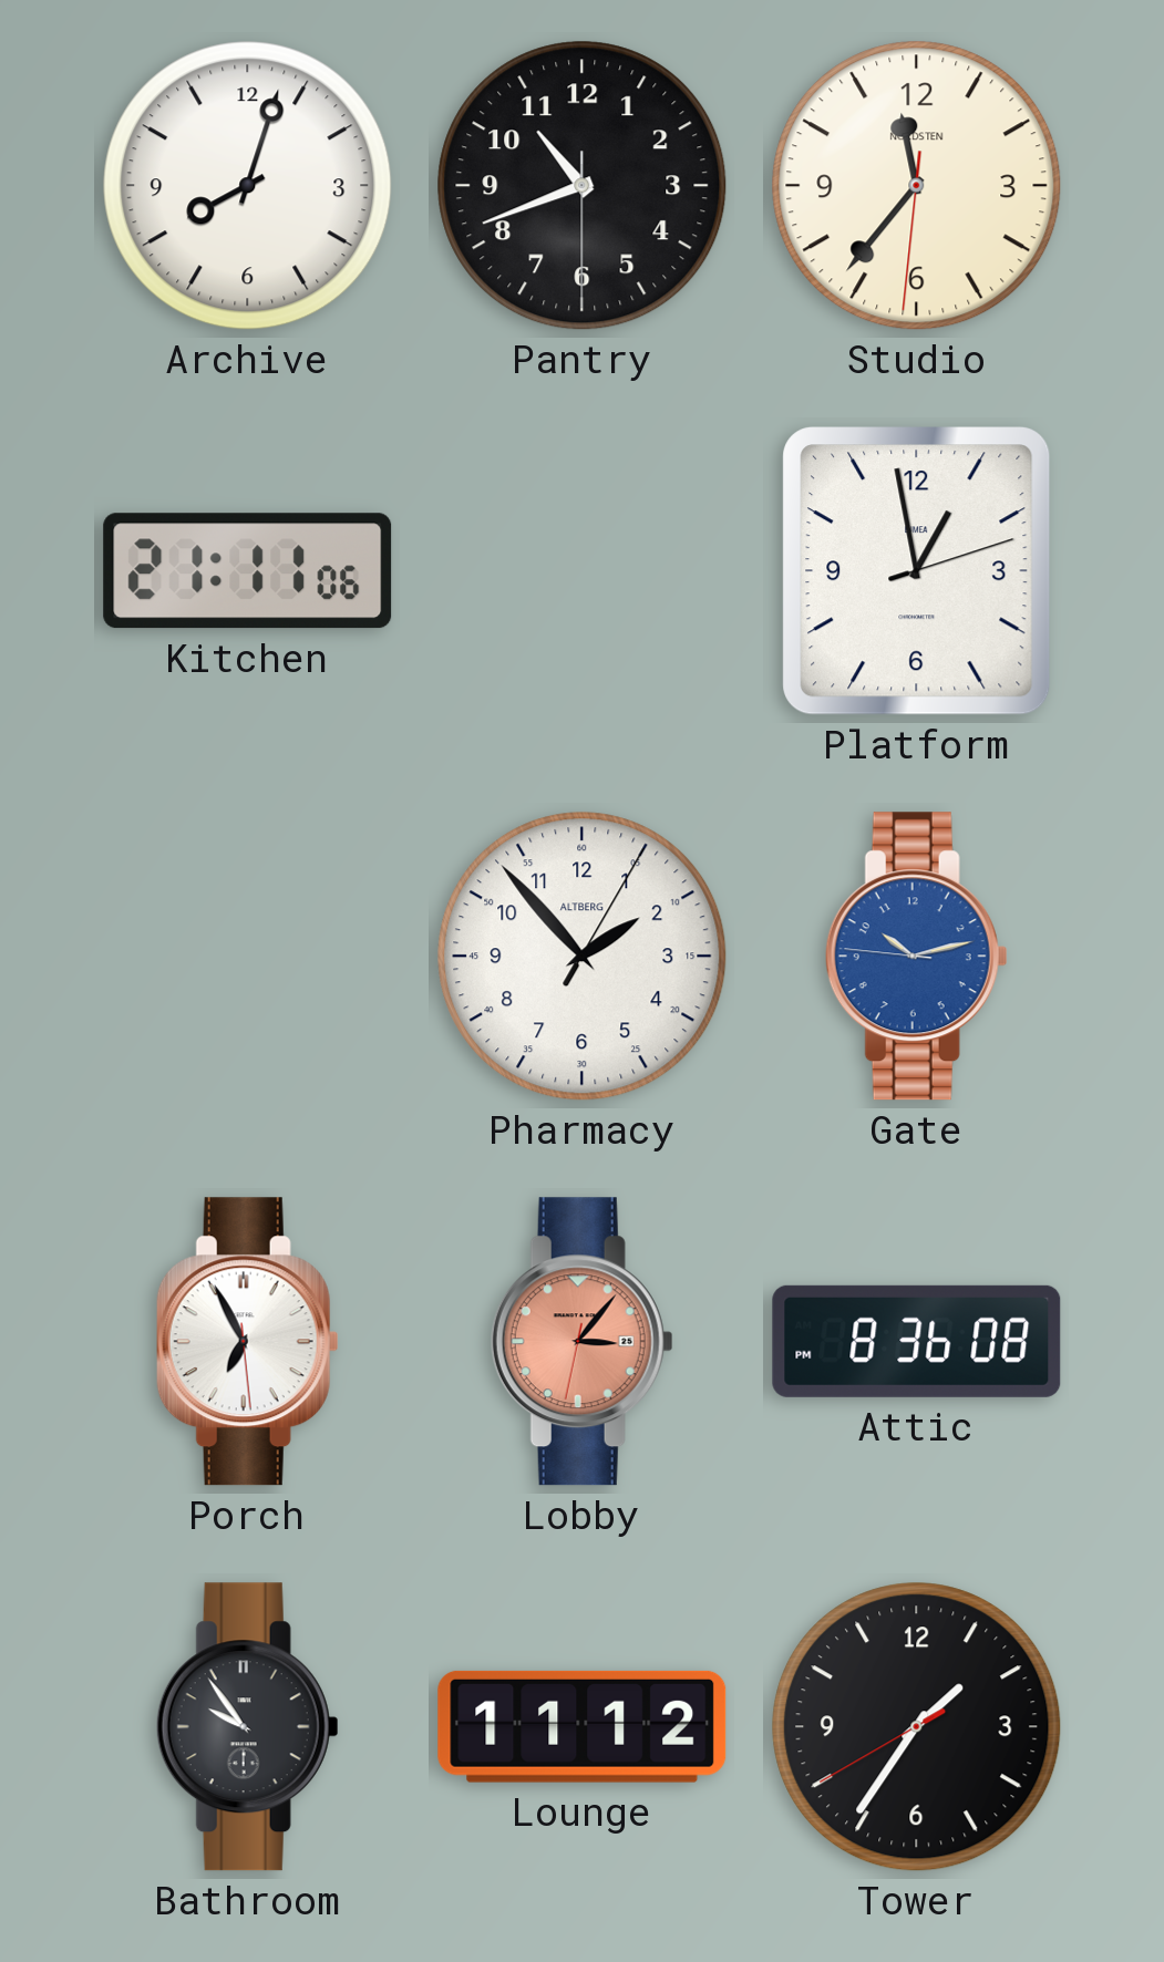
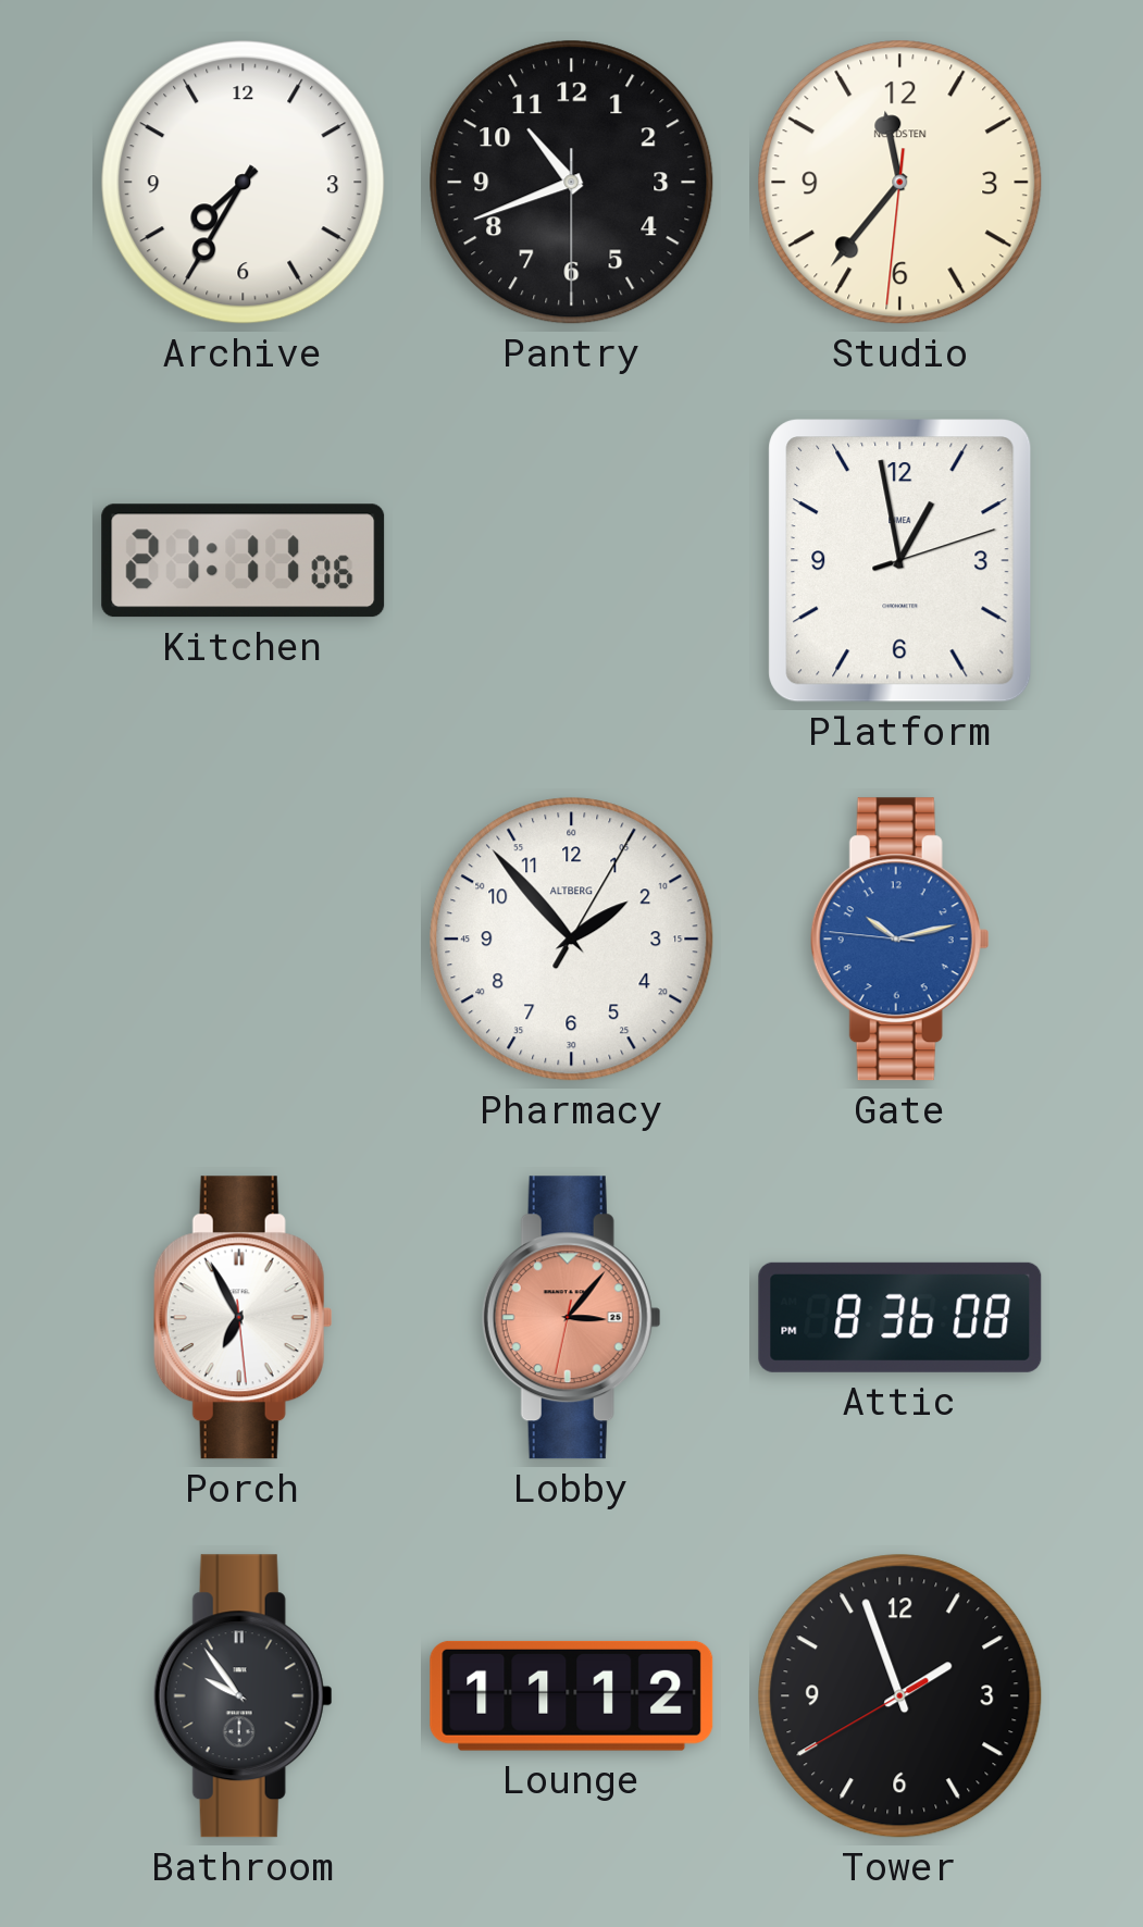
Archive: 8:03 -> 7:35
Tower: 1:35 -> 1:56
